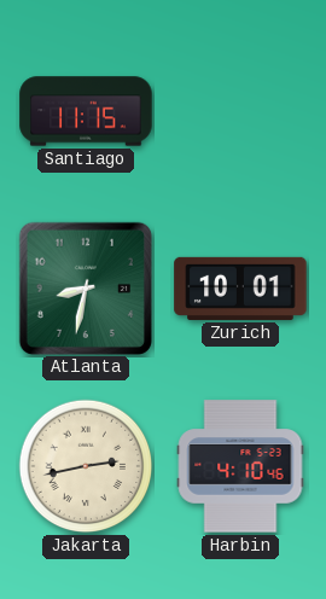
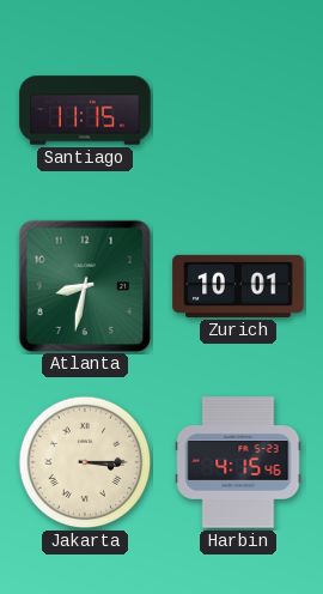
Jakarta: 2:43 -> 3:15
Harbin: 4:10 -> 4:15
